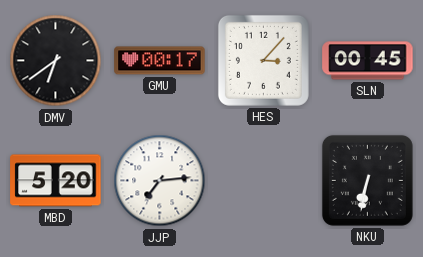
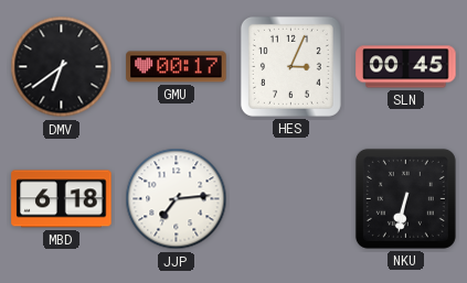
HES: 3:07 -> 3:04
MBD: 5:20 -> 6:18
